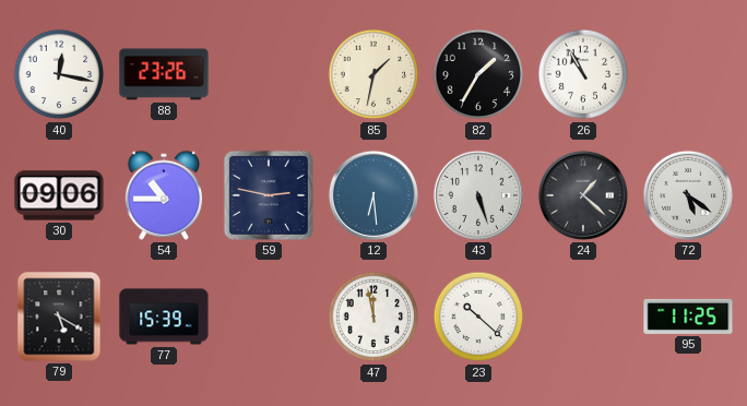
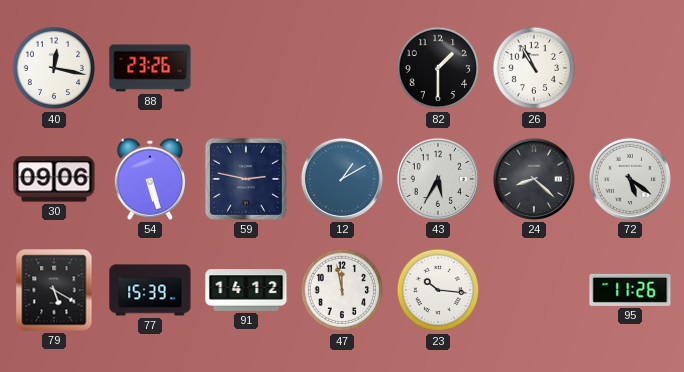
85: 1:32 -> none
82: 1:35 -> 1:30
54: 10:45 -> 5:27
12: 6:29 -> 1:10
43: 5:27 -> 5:35
24: 1:22 -> 8:22
91: none -> 14:12
23: 10:22 -> 10:16
95: 11:25 -> 11:26
